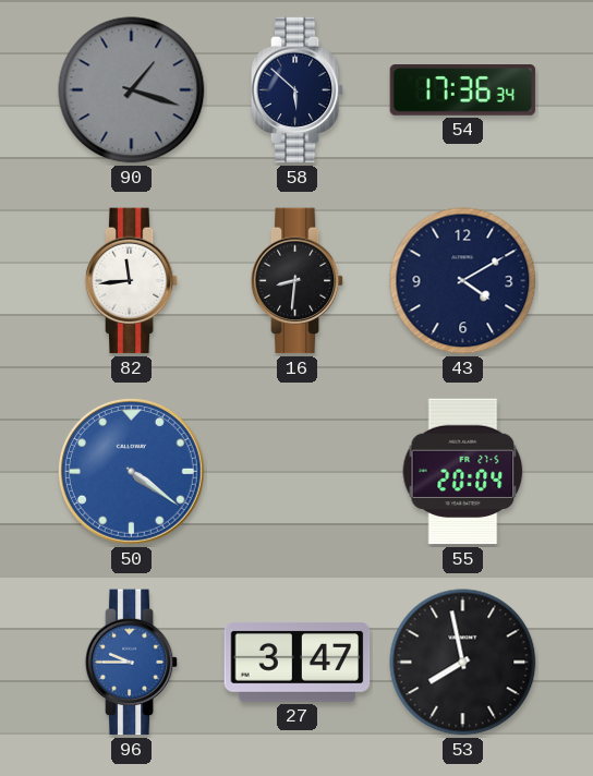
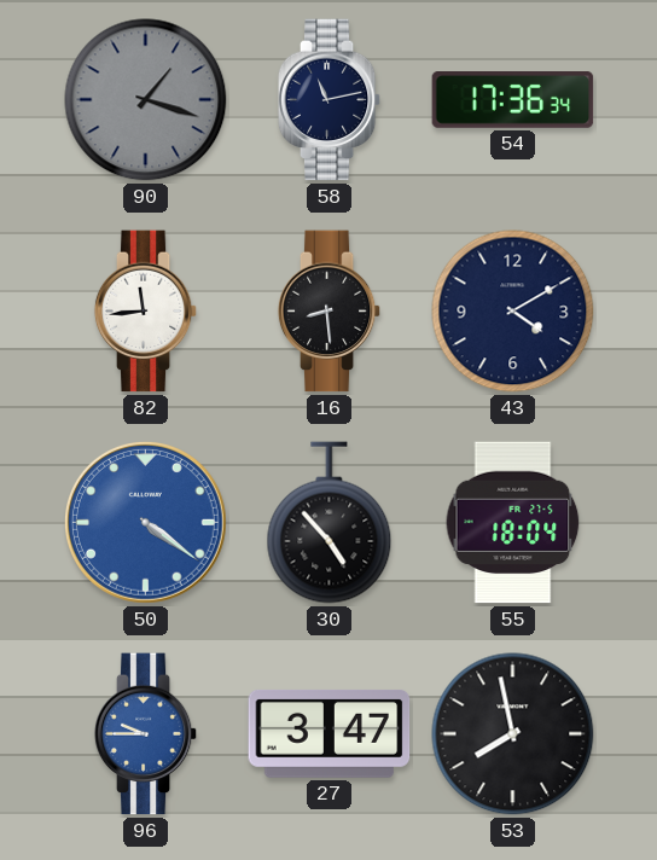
58: 5:52 -> 11:13
16: 8:31 -> 8:29
30: none -> 4:53
55: 20:04 -> 18:04
